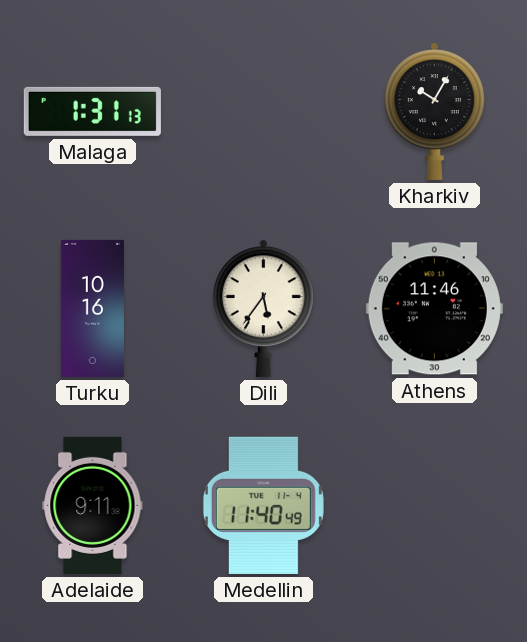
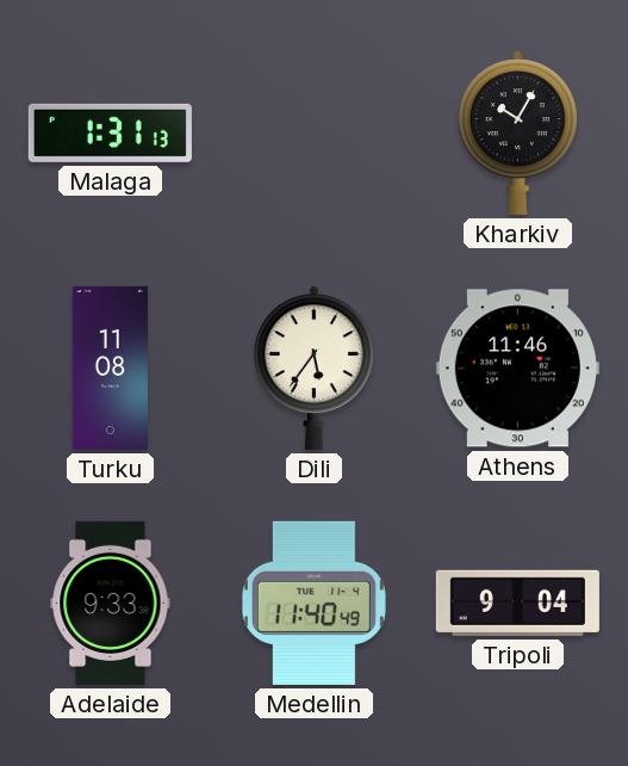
Turku: 10:16 -> 11:08
Adelaide: 9:11 -> 9:33
Tripoli: none -> 9:04
